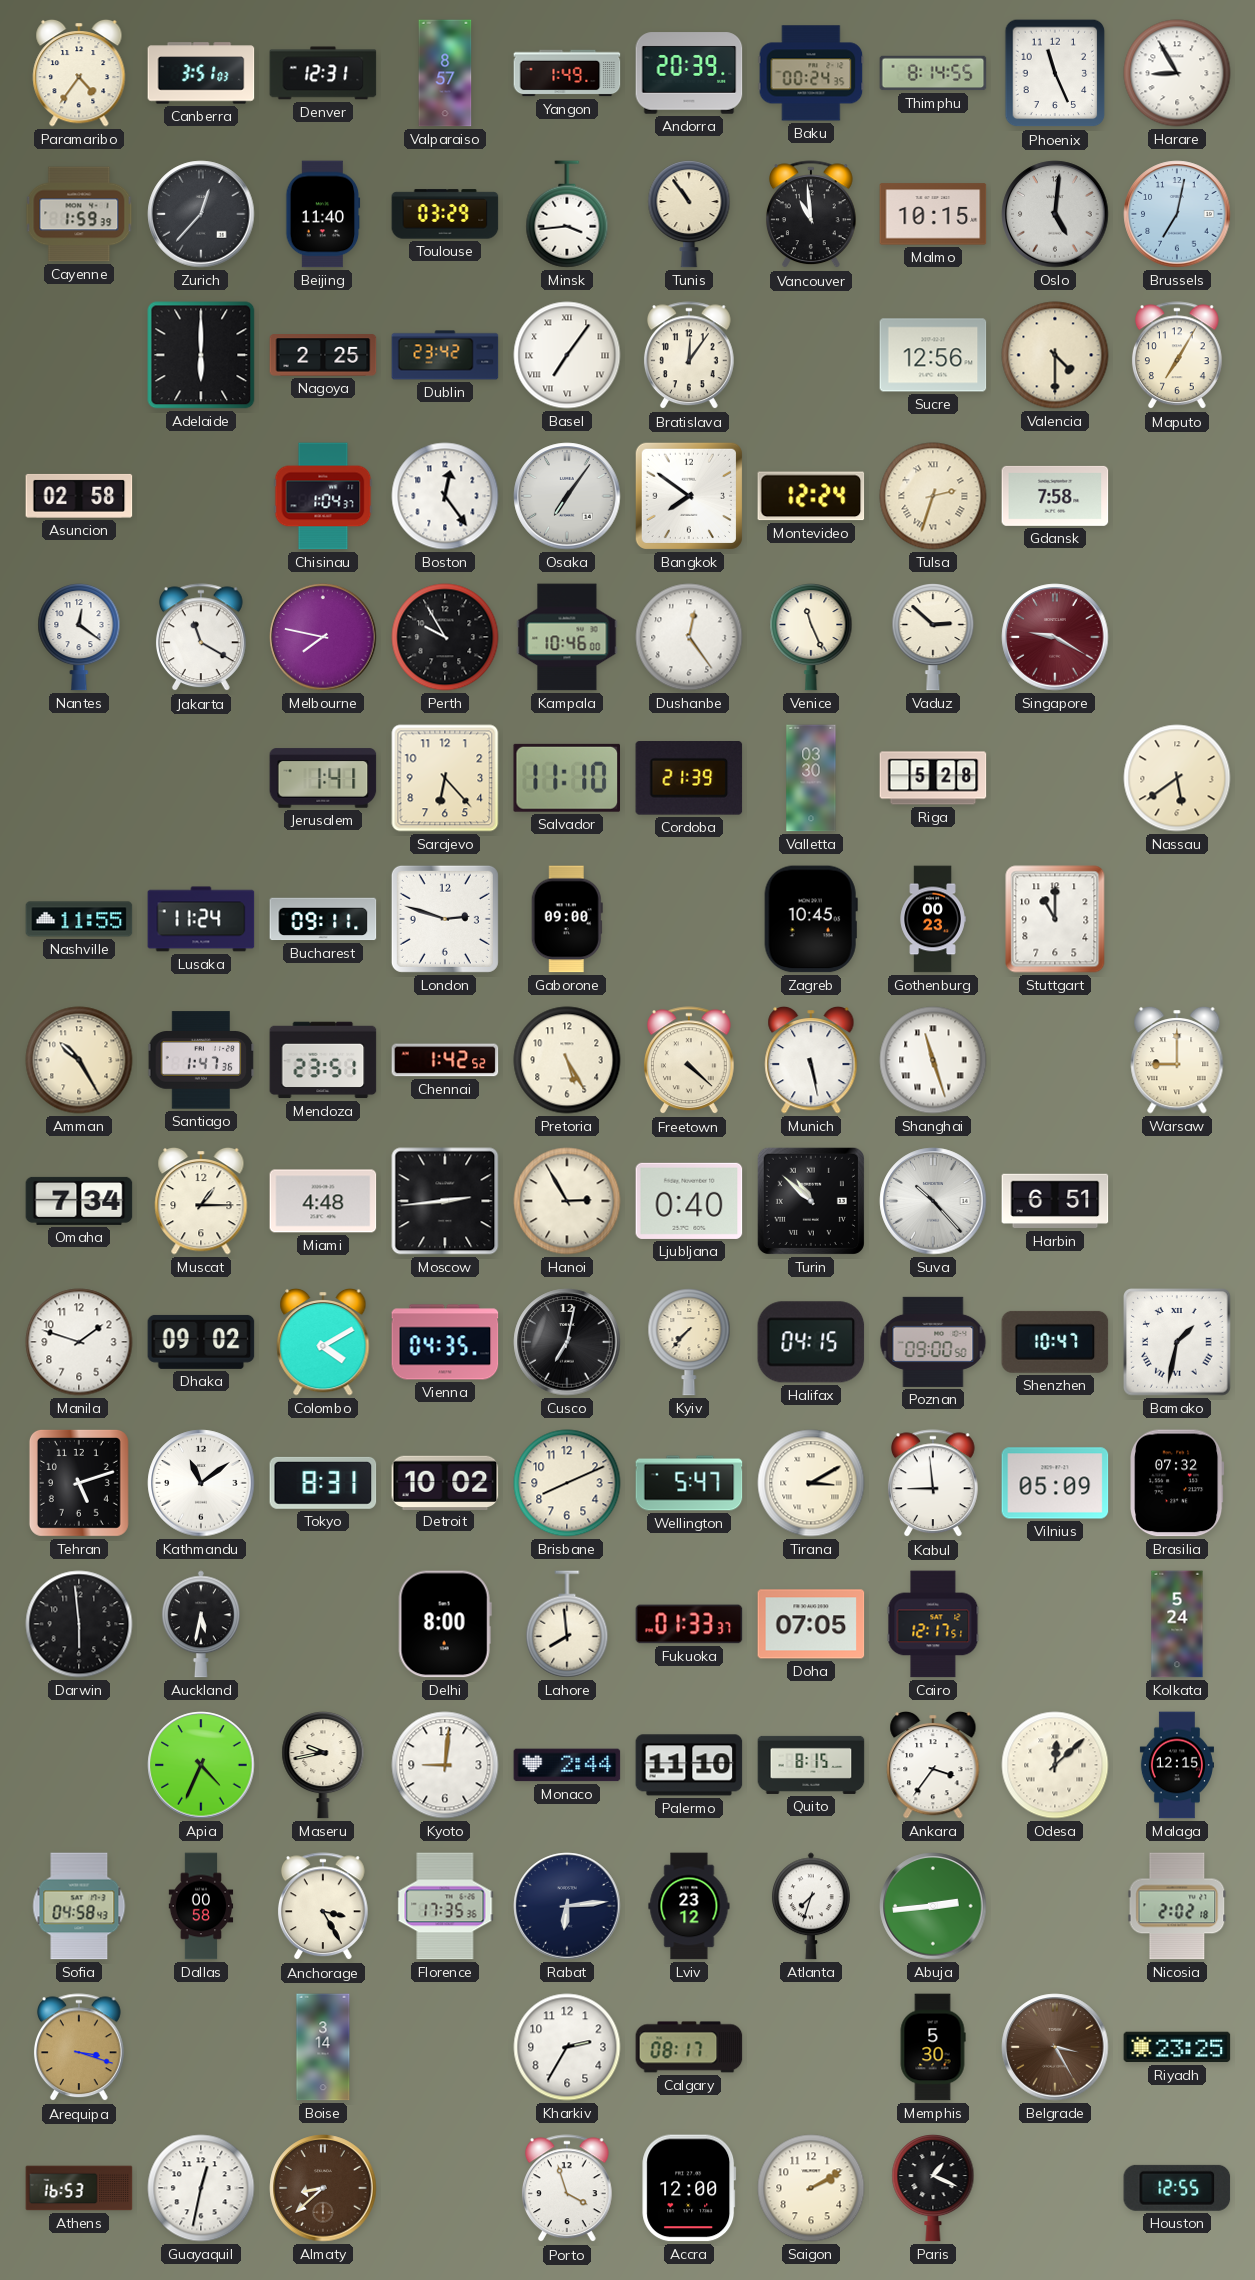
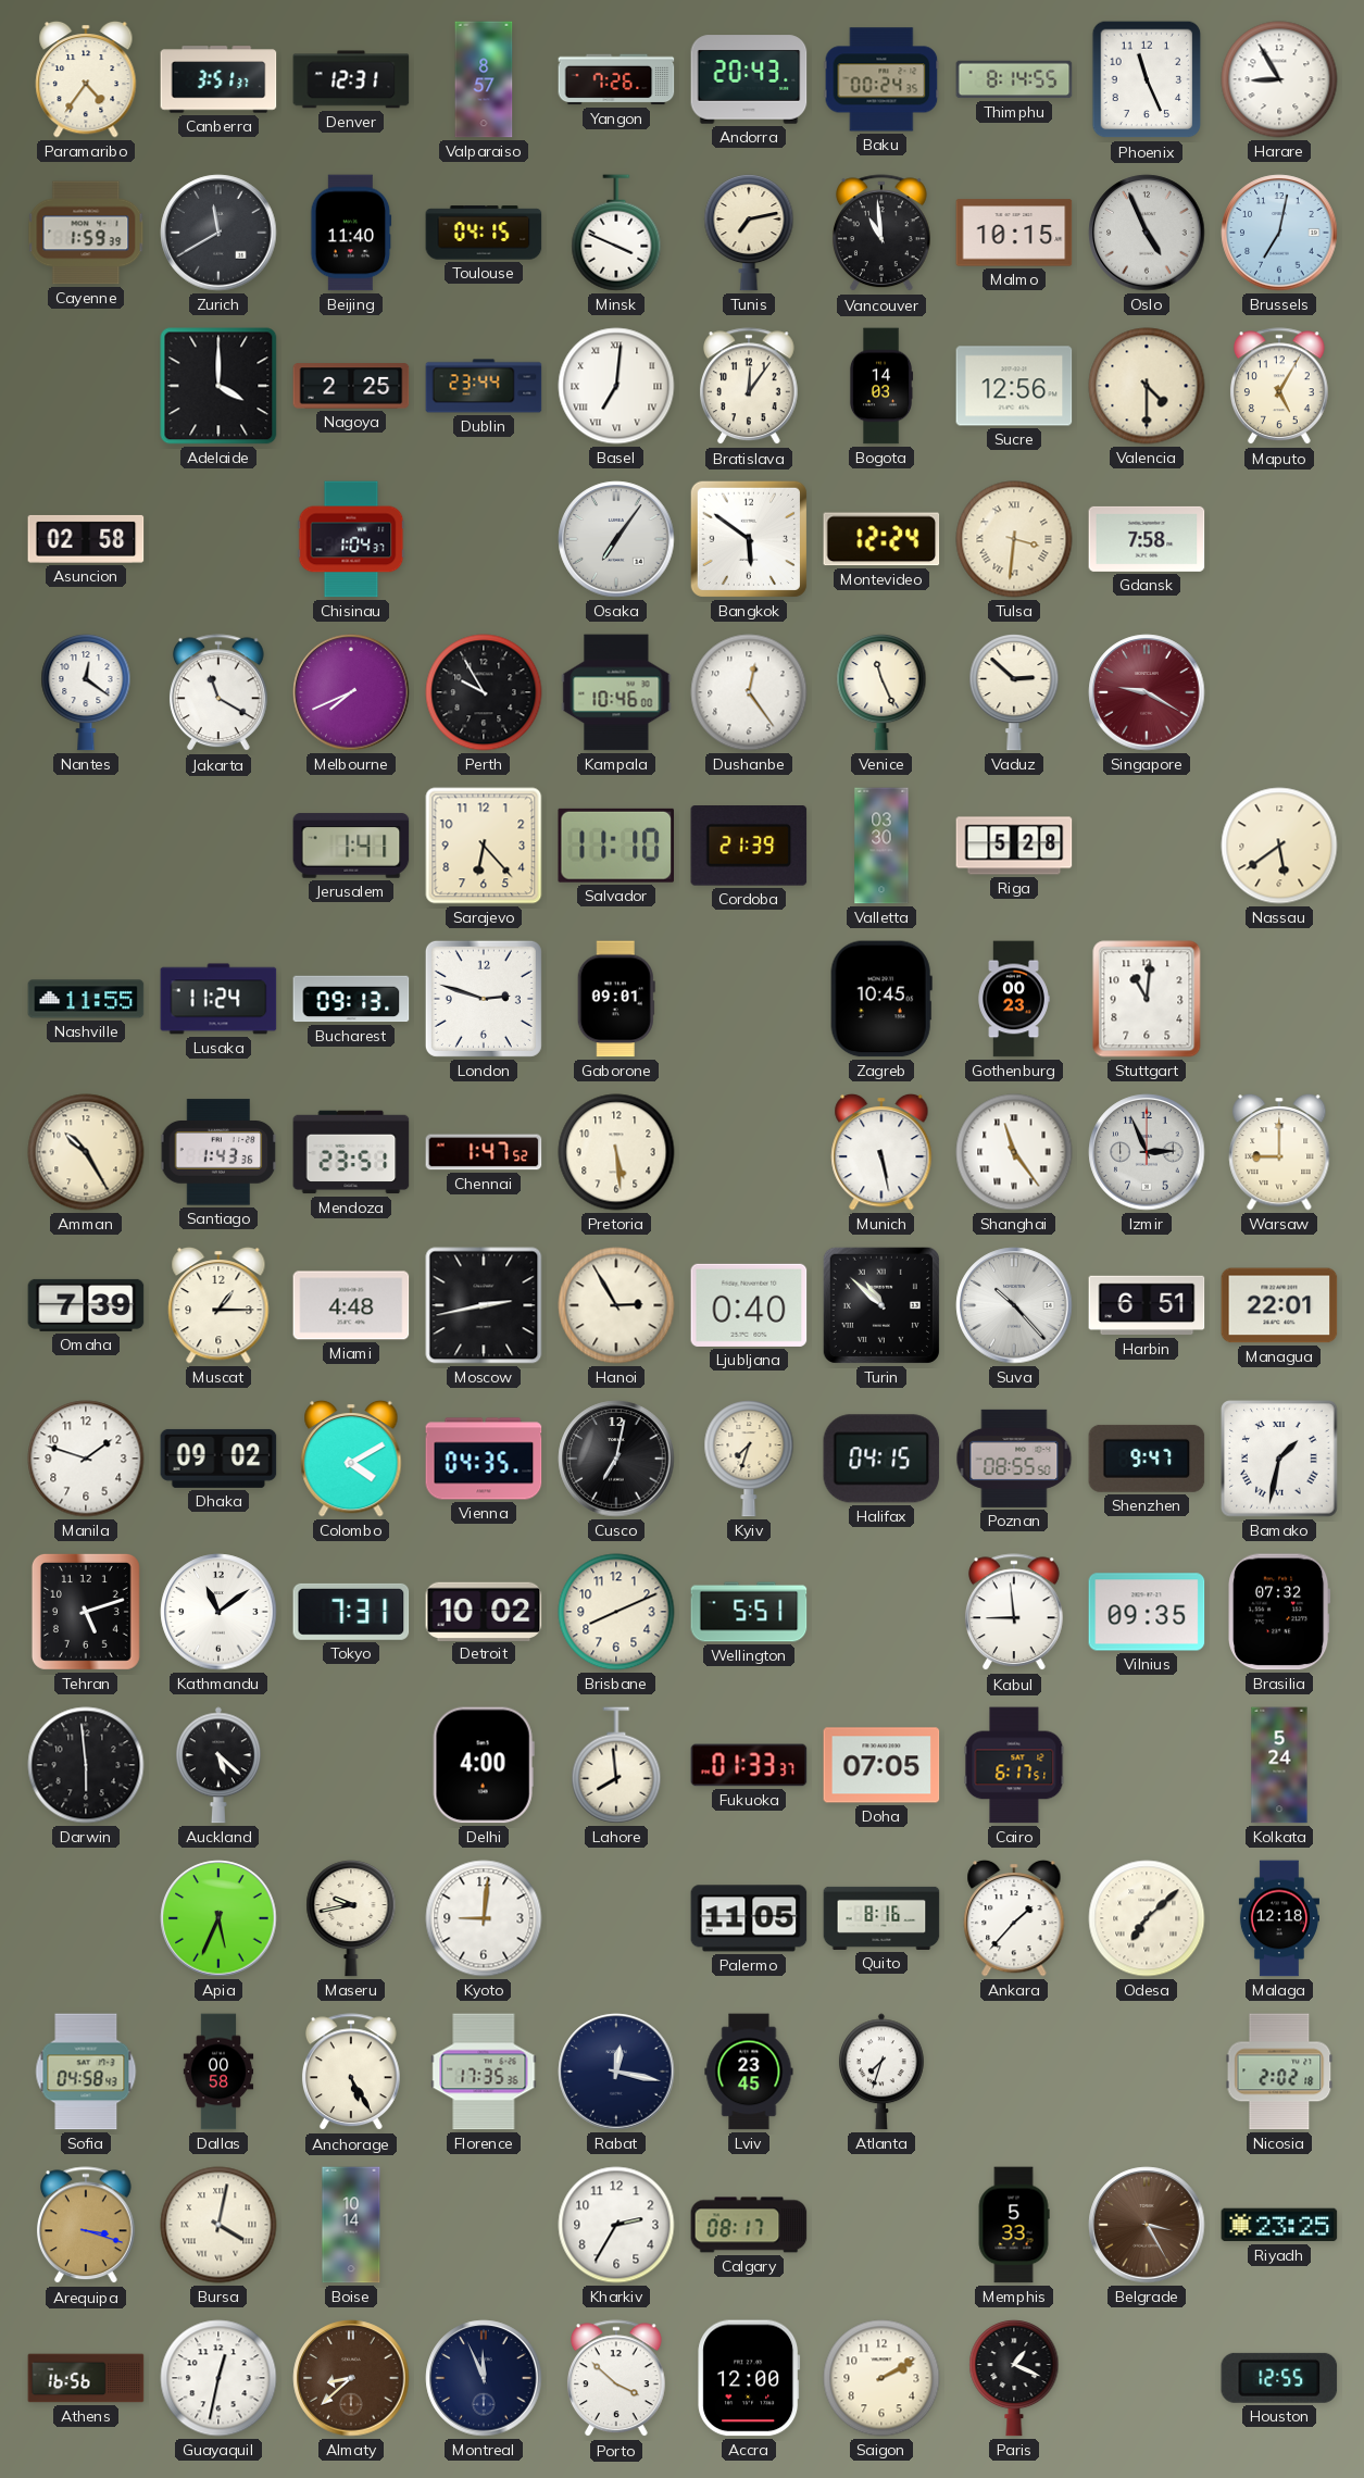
Canberra: 3:51:03 -> 3:51:37
Yangon: 1:49 -> 7:26
Andorra: 20:39 -> 20:43
Zurich: 12:37 -> 11:40
Toulouse: 03:29 -> 04:15
Minsk: 3:44 -> 3:49
Tunis: 10:54 -> 7:13
Oslo: 5:01 -> 4:56
Adelaide: 6:00 -> 4:00
Dublin: 23:42 -> 23:44
Basel: 7:06 -> 7:01
Bogota: none -> 14:03
Maputo: 7:05 -> 5:05
Boston: 12:24 -> none
Bangkok: 7:51 -> 5:51
Tulsa: 2:33 -> 3:31
Melbourne: 7:47 -> 7:41
Bucharest: 09:11 -> 09:13
Gaborone: 09:00 -> 09:01
Stuttgart: 11:00 -> 11:01
Santiago: 1:47 -> 1:43
Chennai: 1:42 -> 1:47
Pretoria: 5:25 -> 5:29
Freetown: 4:22 -> none
Shanghai: 11:27 -> 11:24
Izmir: none -> 2:56
Omaha: 7:34 -> 7:39
Moscow: 2:44 -> 2:43
Managua: none -> 22:01
Kyiv: 7:37 -> 7:33
Poznan: 09:00 -> 08:55
Shenzhen: 10:47 -> 9:47
Tokyo: 8:31 -> 7:31
Wellington: 5:47 -> 5:51
Tirana: 3:10 -> none
Vilnius: 05:09 -> 09:35
Auckland: 5:32 -> 5:22
Delhi: 8:00 -> 4:00
Cairo: 12:17 -> 6:17
Apia: 4:34 -> 5:34
Monaco: 2:44 -> none
Palermo: 11:10 -> 11:05
Quito: 8:15 -> 8:16
Ankara: 3:36 -> 1:37
Odesa: 12:08 -> 7:08
Malaga: 12:15 -> 12:18
Anchorage: 3:25 -> 5:25
Rabat: 6:14 -> 12:17
Lviv: 23:12 -> 23:45
Abuja: 2:44 -> none
Bursa: none -> 4:02
Boise: 3:14 -> 10:14
Memphis: 5:30 -> 5:33
Athens: 16:53 -> 16:56
Montreal: none -> 11:56
Porto: 3:57 -> 3:52
